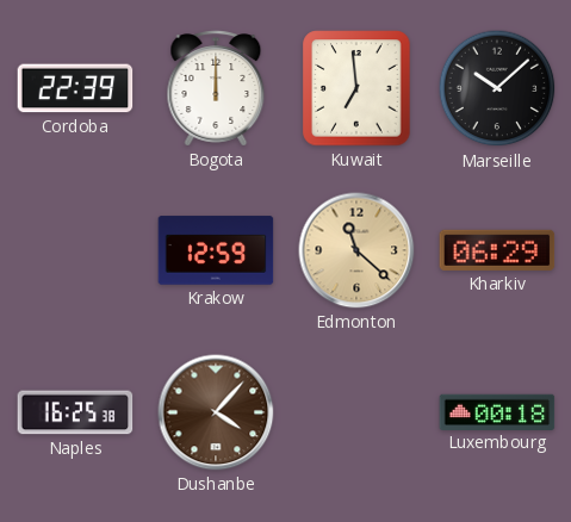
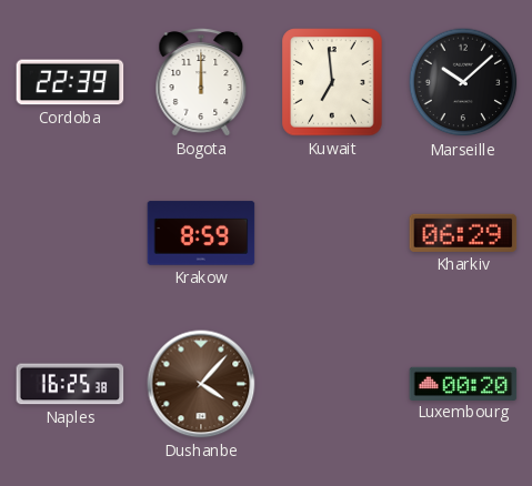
Krakow: 12:59 -> 8:59
Edmonton: 11:22 -> none
Luxembourg: 00:18 -> 00:20
